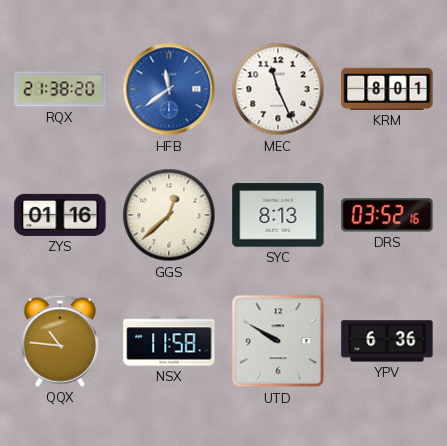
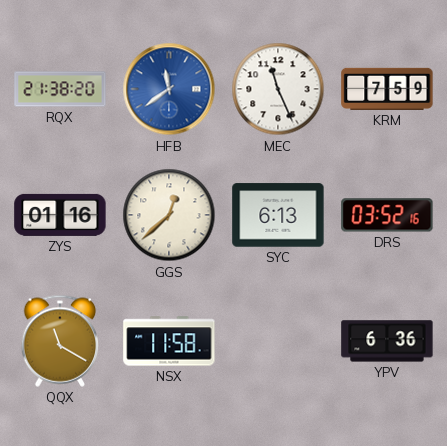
KRM: 8:01 -> 7:59
SYC: 8:13 -> 6:13
QQX: 10:46 -> 11:20
UTD: 9:50 -> none
